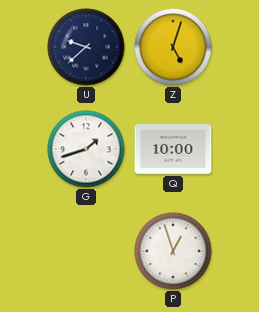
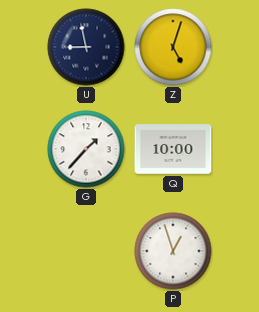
U: 9:38 -> 8:58
G: 1:42 -> 1:37
